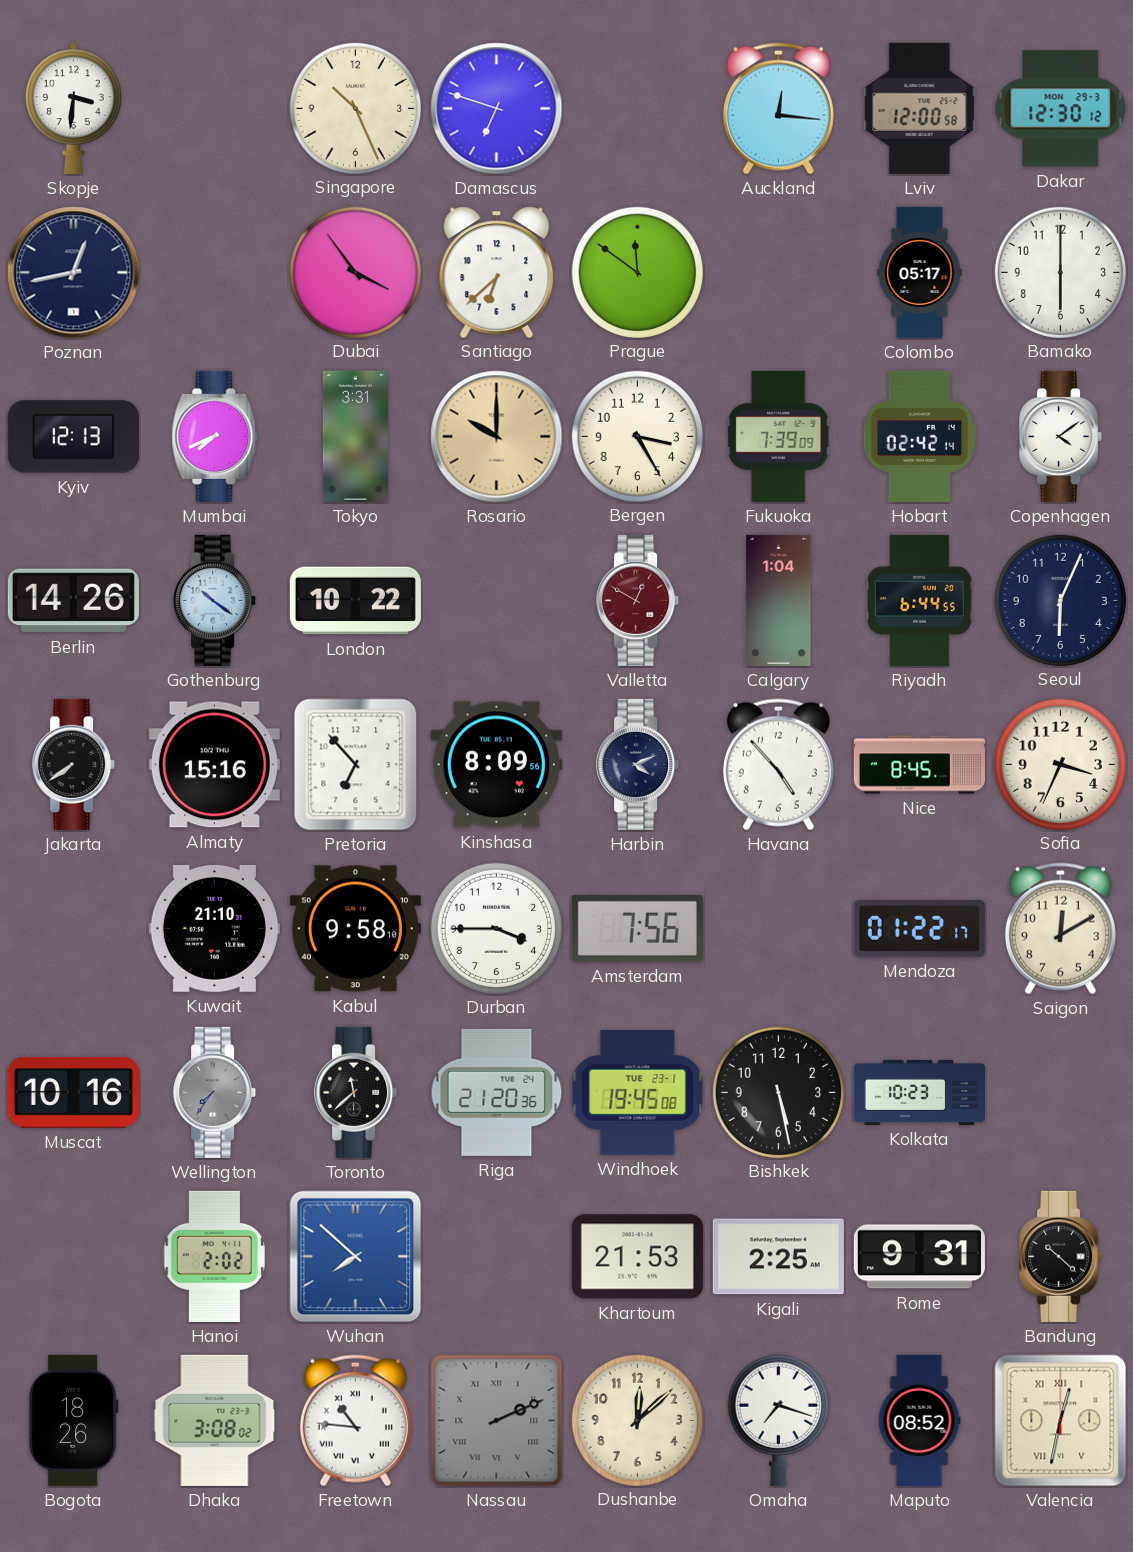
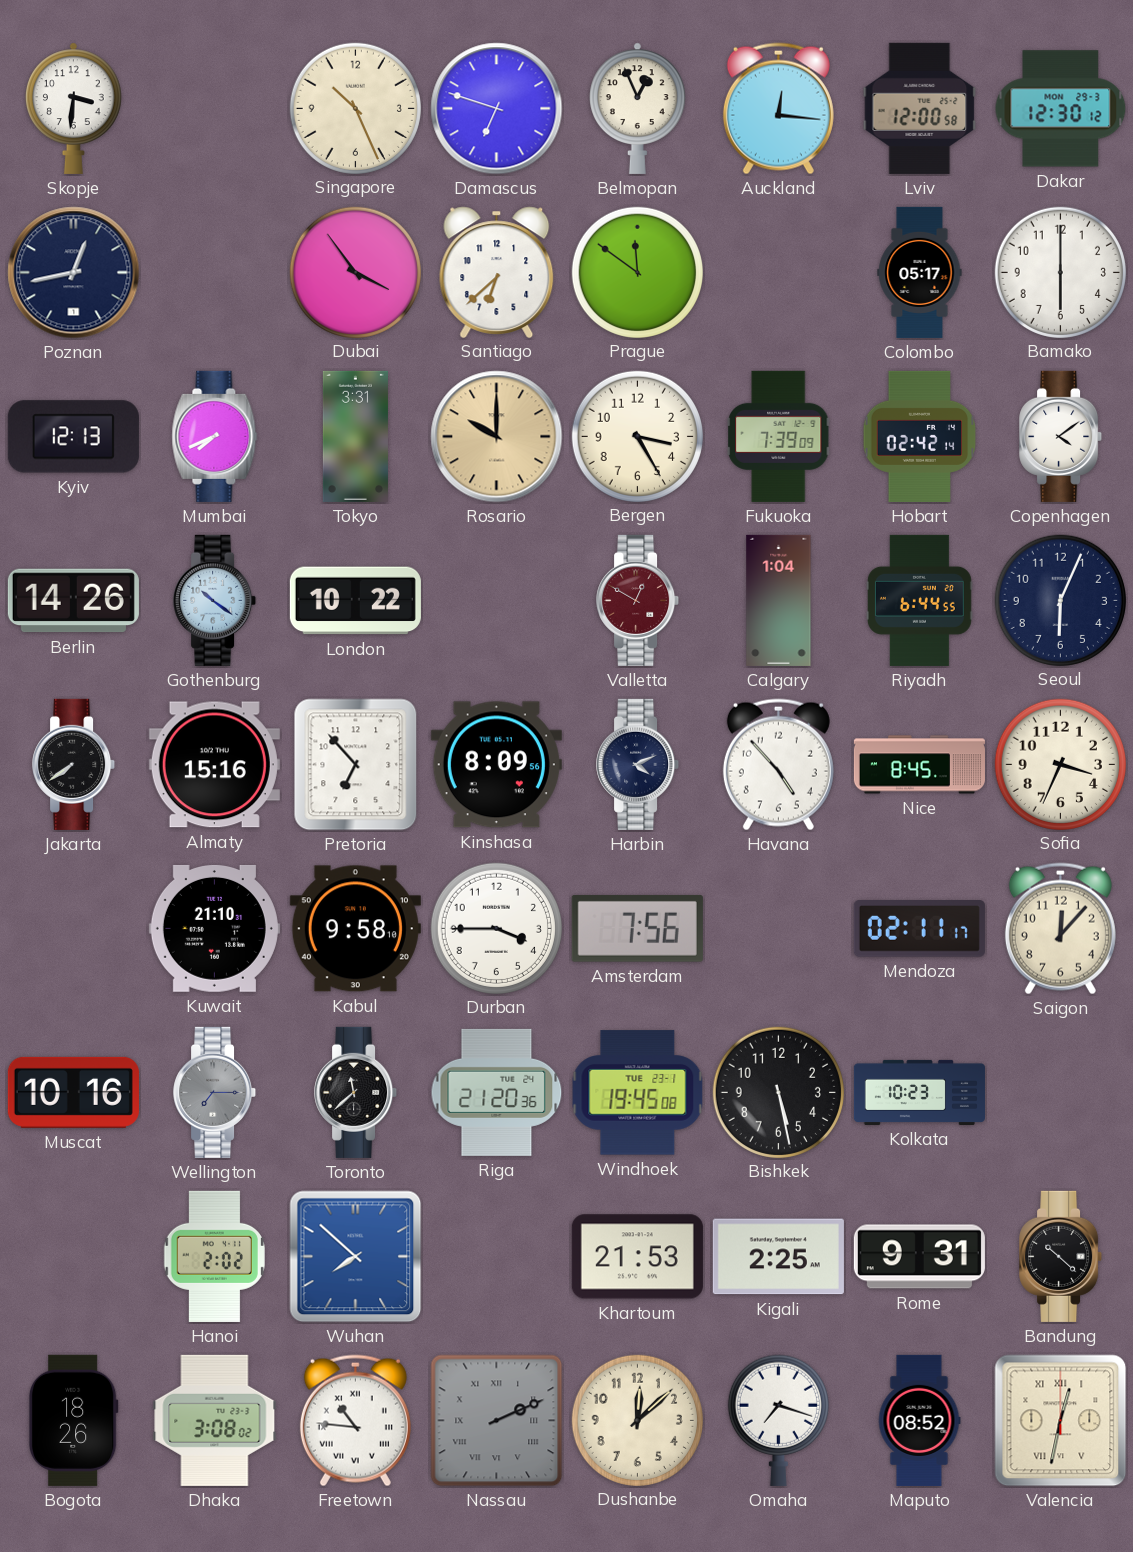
Belmopan: none -> 12:56
Mendoza: 01:22 -> 02:11
Saigon: 12:10 -> 12:07
Wellington: 7:36 -> 7:15
